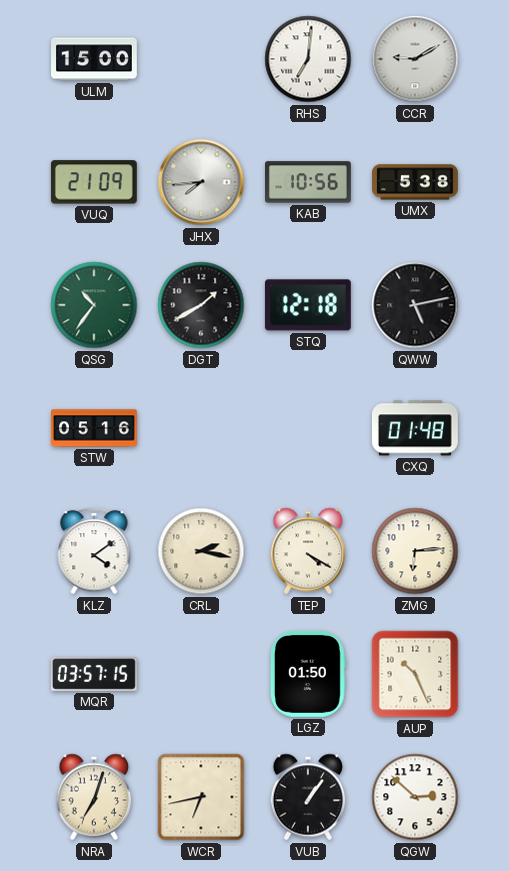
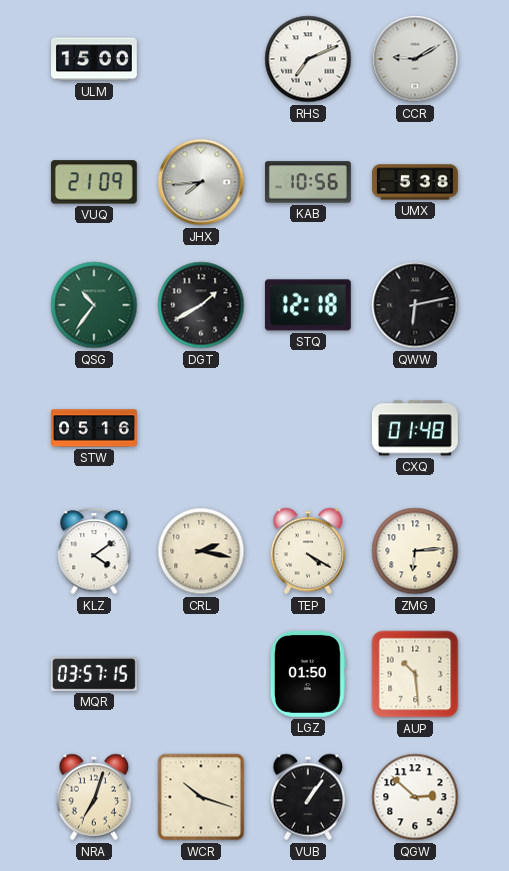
RHS: 7:01 -> 7:11
QWW: 5:13 -> 6:13
AUP: 10:26 -> 10:29
WCR: 6:43 -> 10:18
